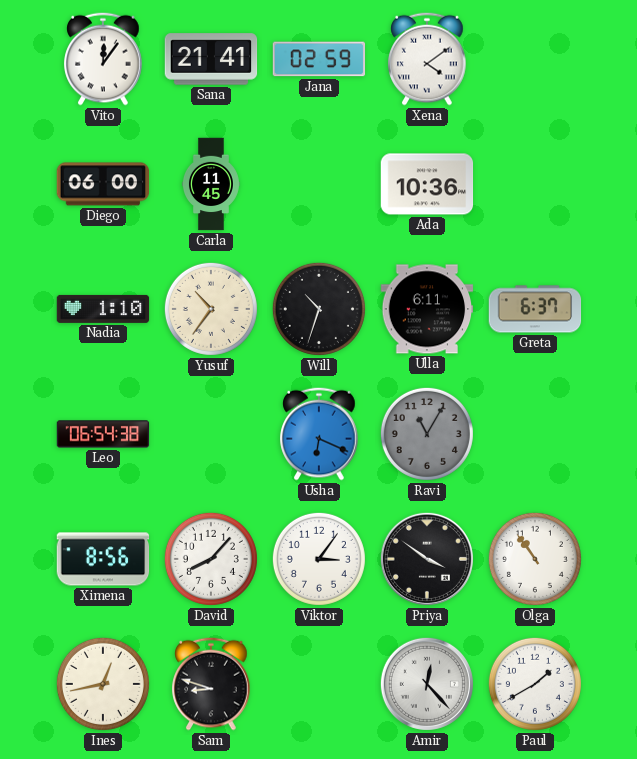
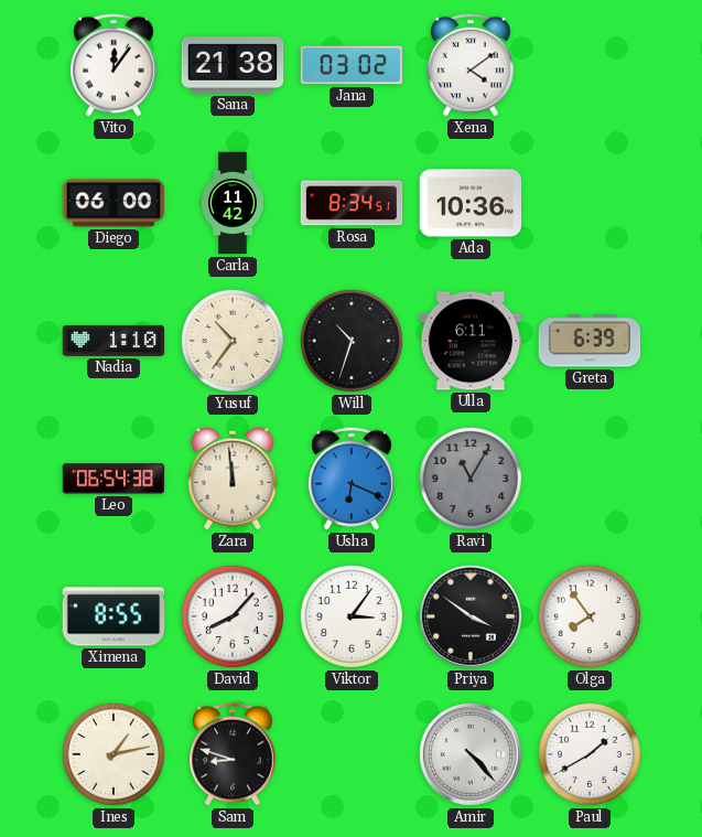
Sana: 21:41 -> 21:38
Jana: 02:59 -> 03:02
Carla: 11:45 -> 11:42
Rosa: none -> 8:34
Greta: 6:37 -> 6:39
Zara: none -> 11:59
Ximena: 8:56 -> 8:55
Olga: 10:54 -> 7:54
Ines: 12:43 -> 1:13
Amir: 12:23 -> 4:23
